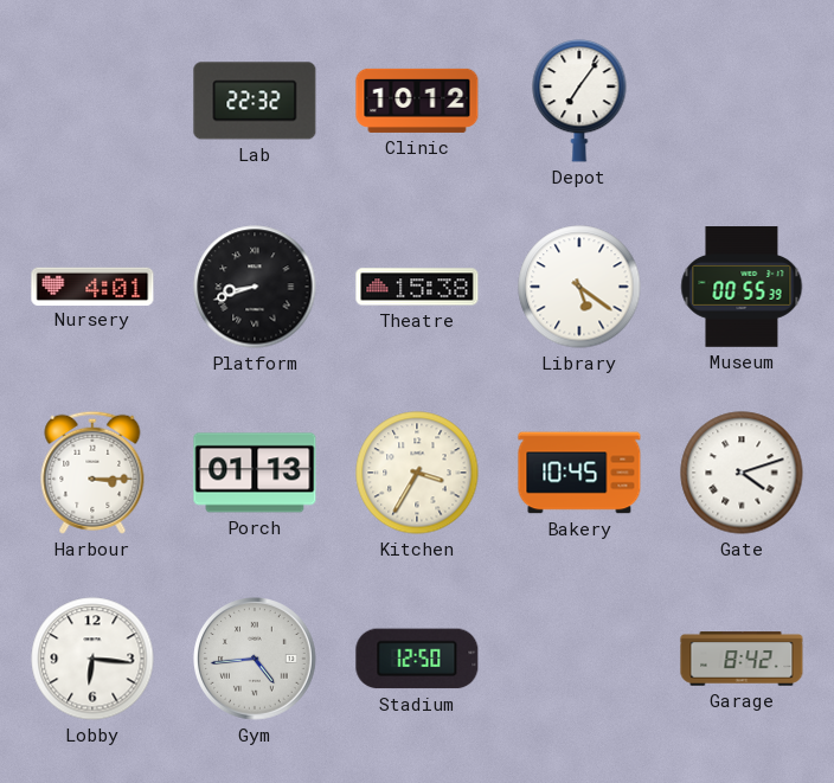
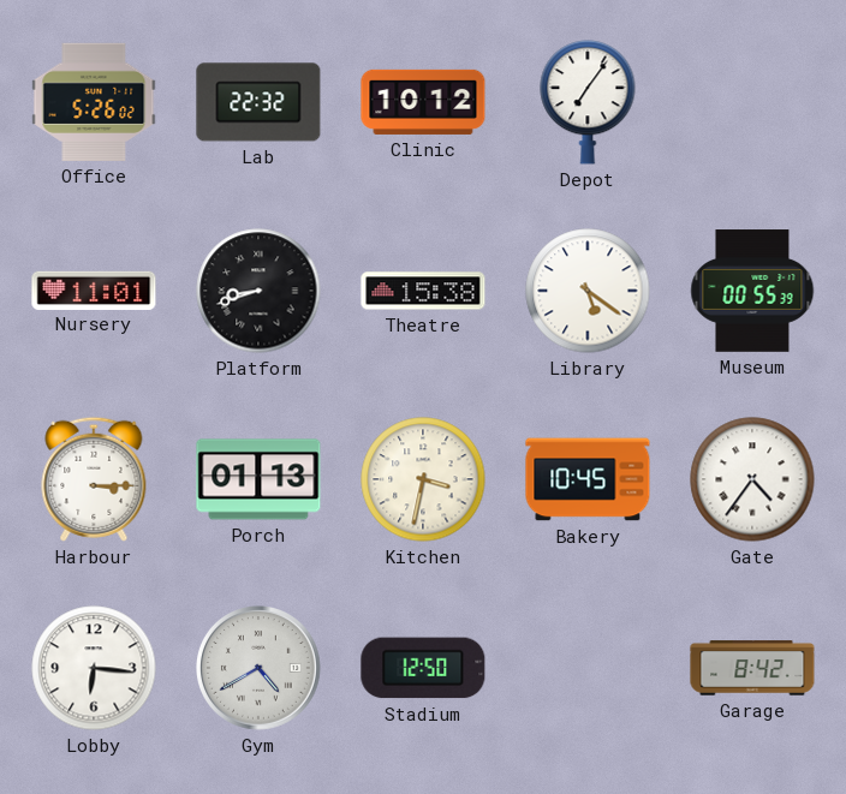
Office: none -> 5:26
Nursery: 4:01 -> 11:01
Kitchen: 3:35 -> 3:32
Gate: 4:12 -> 4:36
Gym: 4:44 -> 4:40
